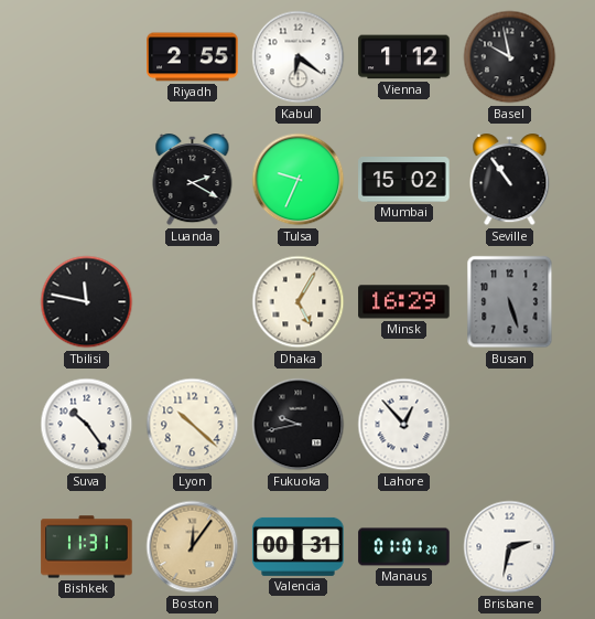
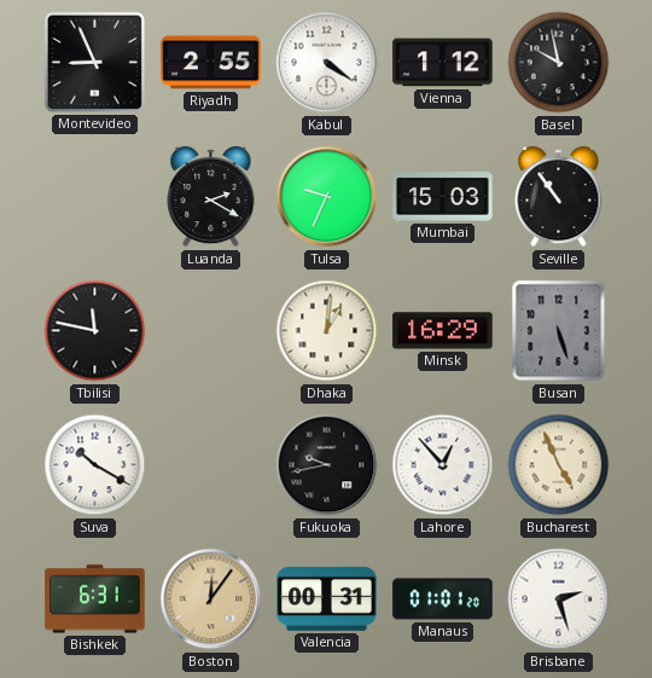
Montevideo: none -> 8:56
Kabul: 6:21 -> 4:21
Mumbai: 15:02 -> 15:03
Dhaka: 5:05 -> 1:01
Suva: 10:24 -> 10:20
Lyon: 10:22 -> none
Bucharest: none -> 4:56
Bishkek: 11:31 -> 6:31
Brisbane: 2:32 -> 2:27
